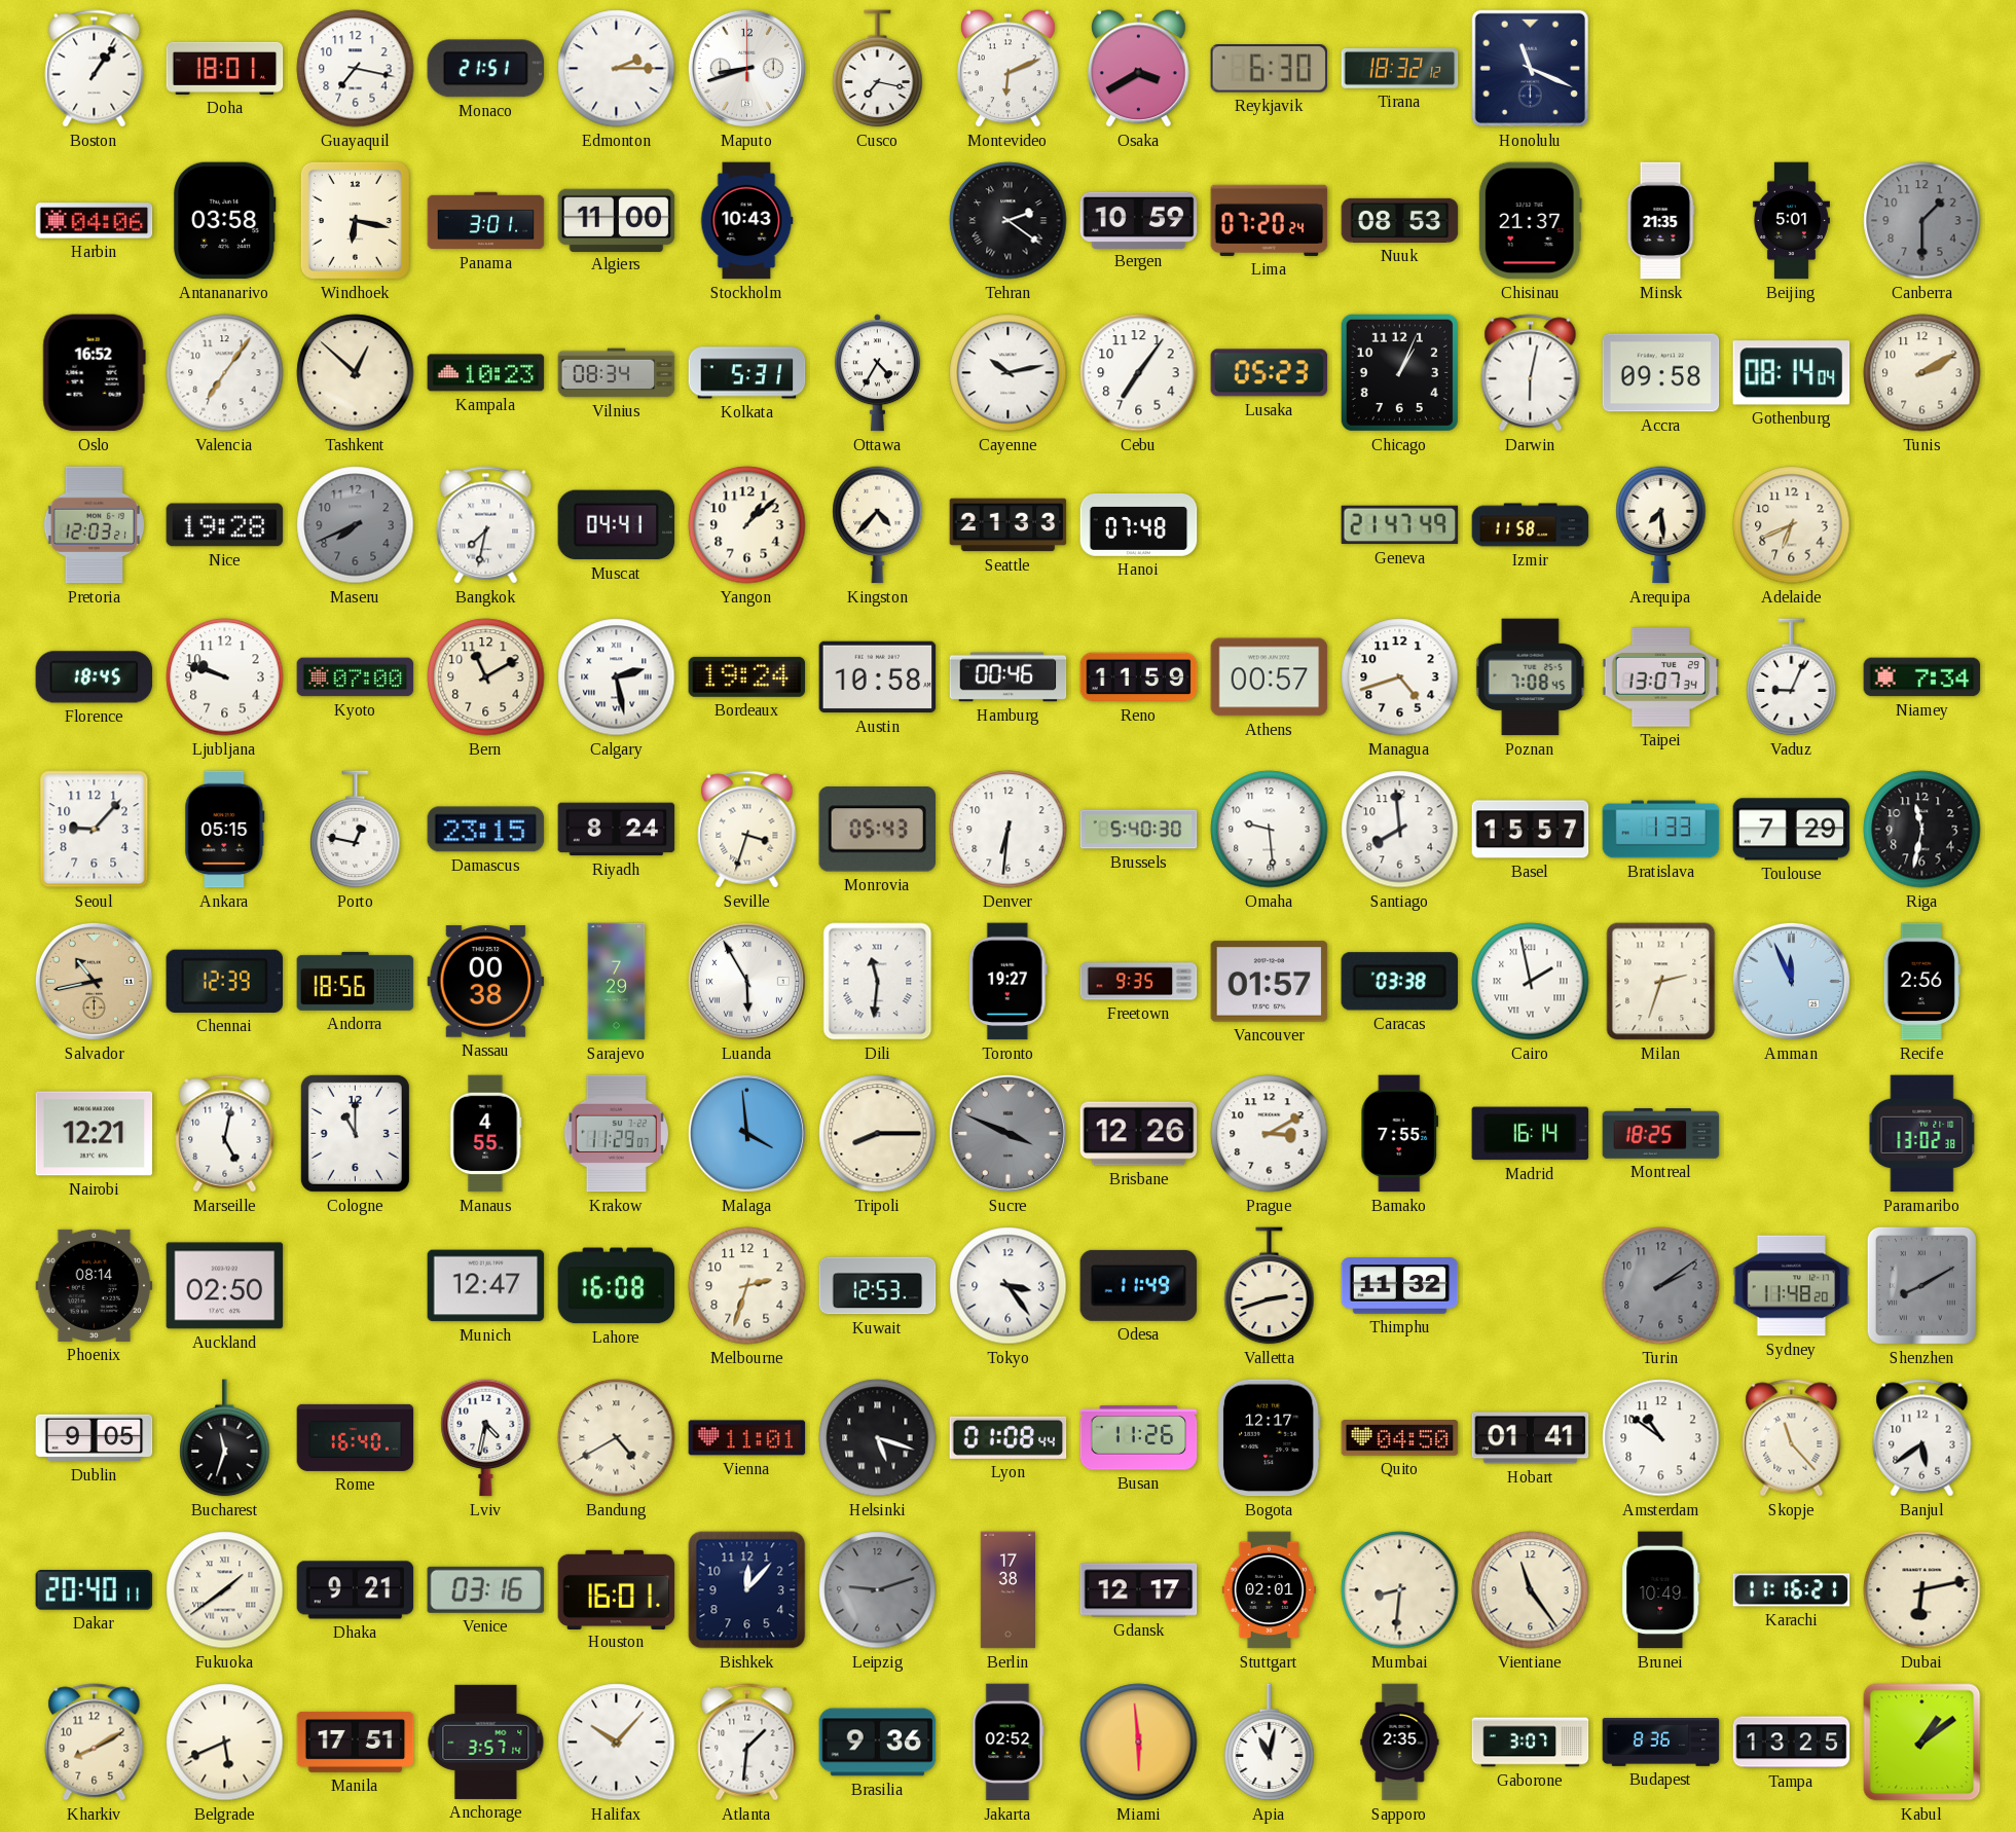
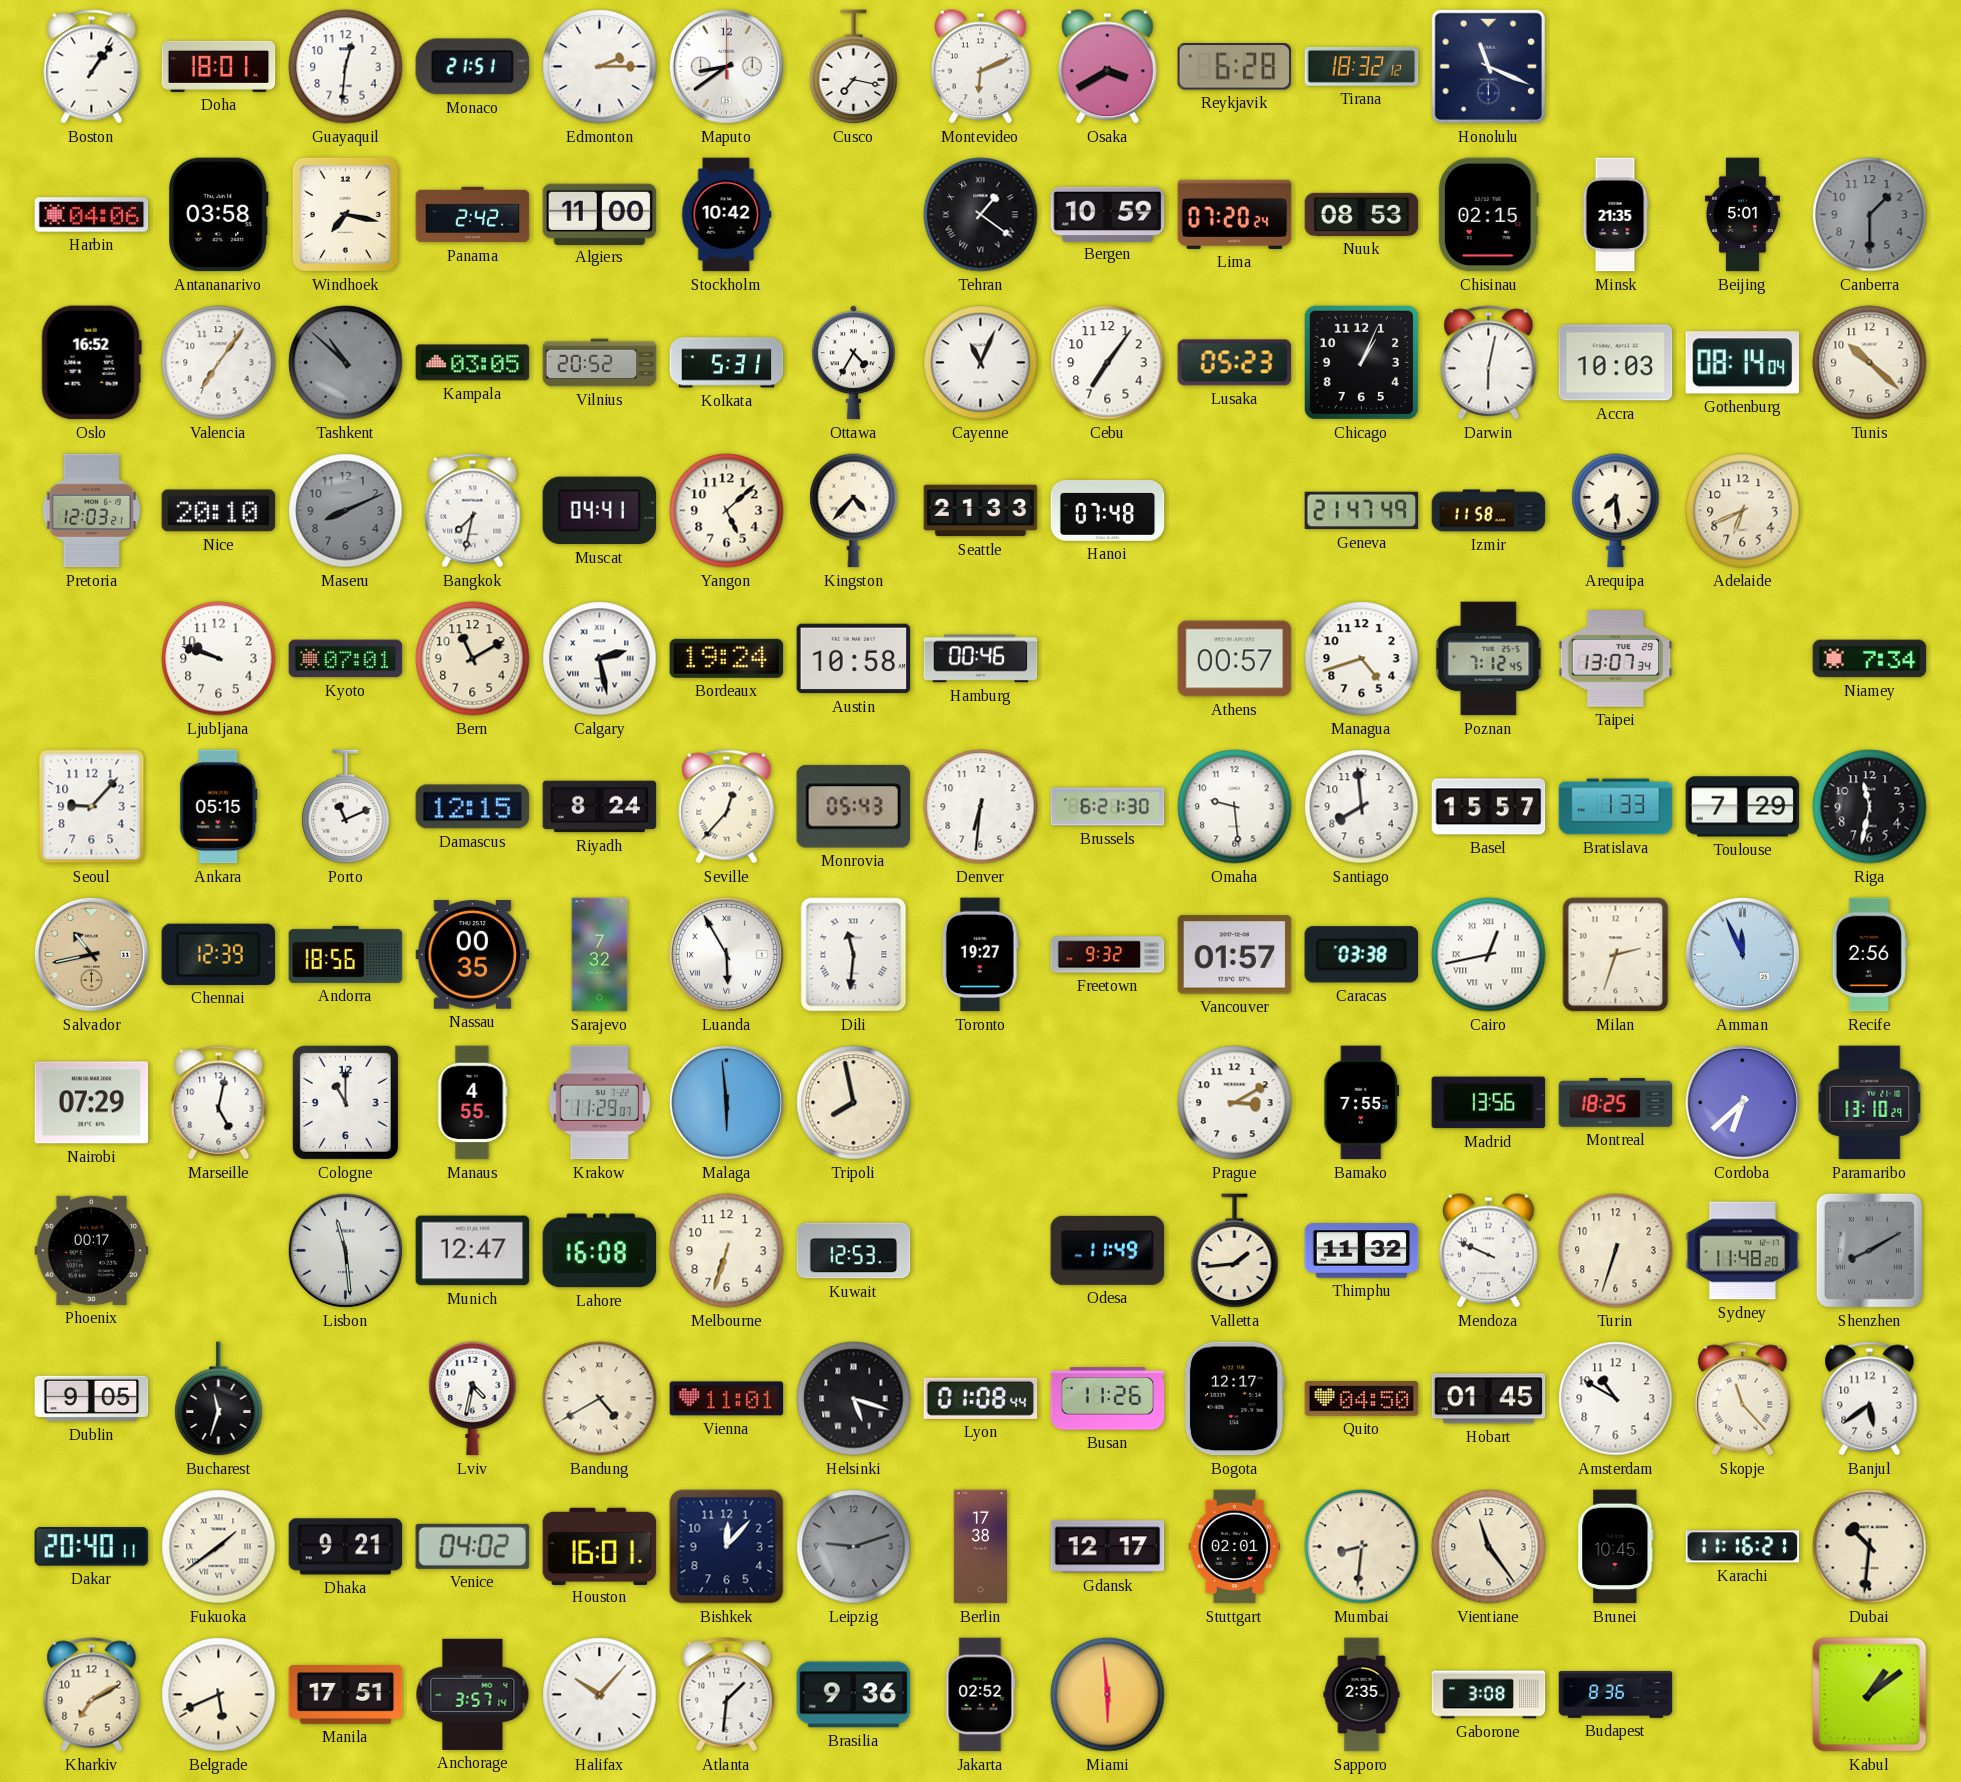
Guayaquil: 7:17 -> 12:31
Maputo: 8:42 -> 8:39
Reykjavik: 6:30 -> 6:28
Windhoek: 6:17 -> 7:17
Panama: 3:01 -> 2:42
Stockholm: 10:43 -> 10:42
Tehran: 2:21 -> 1:21
Chisinau: 21:37 -> 02:15
Tashkent: 12:52 -> 10:52
Tashkent dial: cream -> grey
Kampala: 10:23 -> 03:05
Vilnius: 08:34 -> 20:52
Cayenne: 10:13 -> 11:04
Accra: 09:58 -> 10:03
Tunis: 2:10 -> 10:22
Nice: 19:28 -> 20:10
Maseru: 7:41 -> 8:11
Yangon: 1:08 -> 5:08
Florence: 18:45 -> none
Kyoto: 07:00 -> 07:01
Reno: 11:59 -> none
Poznan: 7:08 -> 7:12
Vaduz: 9:04 -> none
Porto: 12:47 -> 11:11
Damascus: 23:15 -> 12:15
Seville: 3:33 -> 12:37
Brussels: 5:40 -> 6:21
Nassau: 00:38 -> 00:35
Sarajevo: 7:29 -> 7:32
Freetown: 9:35 -> 9:32
Cairo: 1:58 -> 12:43
Nairobi: 12:21 -> 07:29
Malaga: 3:59 -> 5:59
Tripoli: 8:15 -> 7:58
Sucre: 3:49 -> none
Brisbane: 12:26 -> none
Madrid: 16:14 -> 13:56
Cordoba: none -> 6:38
Paramaribo: 13:02 -> 13:10
Phoenix: 08:14 -> 00:17
Auckland: 02:50 -> none
Lisbon: none -> 11:29
Melbourne: 2:33 -> 6:33
Tokyo: 3:24 -> none
Valletta: 2:42 -> 1:44
Mendoza: none -> 9:49
Turin: 2:09 -> 6:33
Turin dial: grey -> cream
Rome: 16:40 -> none
Hobart: 01:41 -> 01:45
Amsterdam: 10:51 -> 10:50
Venice: 03:16 -> 04:02
Brunei: 10:49 -> 10:45
Dubai: 6:13 -> 10:31
Kharkiv: 8:10 -> 7:10
Apia: 11:02 -> none
Gaborone: 3:07 -> 3:08
Tampa: 13:25 -> none
